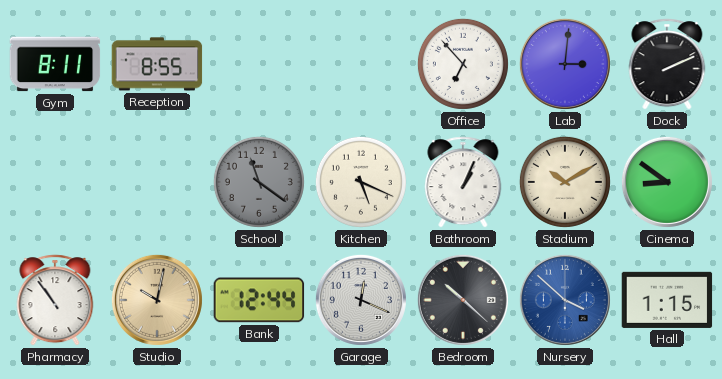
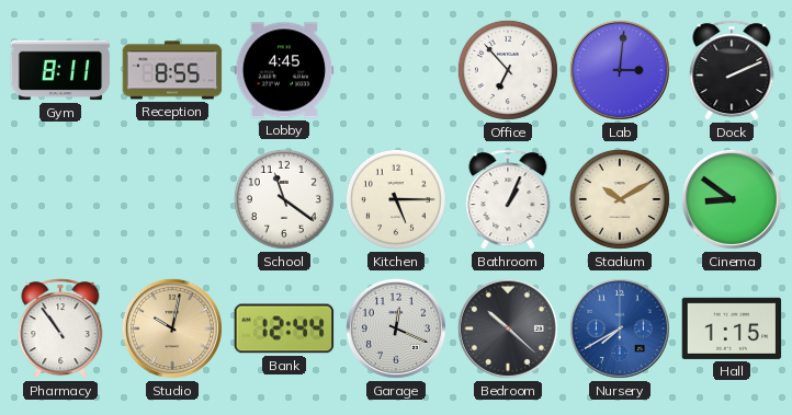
Lobby: none -> 4:45
School dial: grey -> white
Kitchen: 5:19 -> 5:15
Nursery: 3:52 -> 7:40
